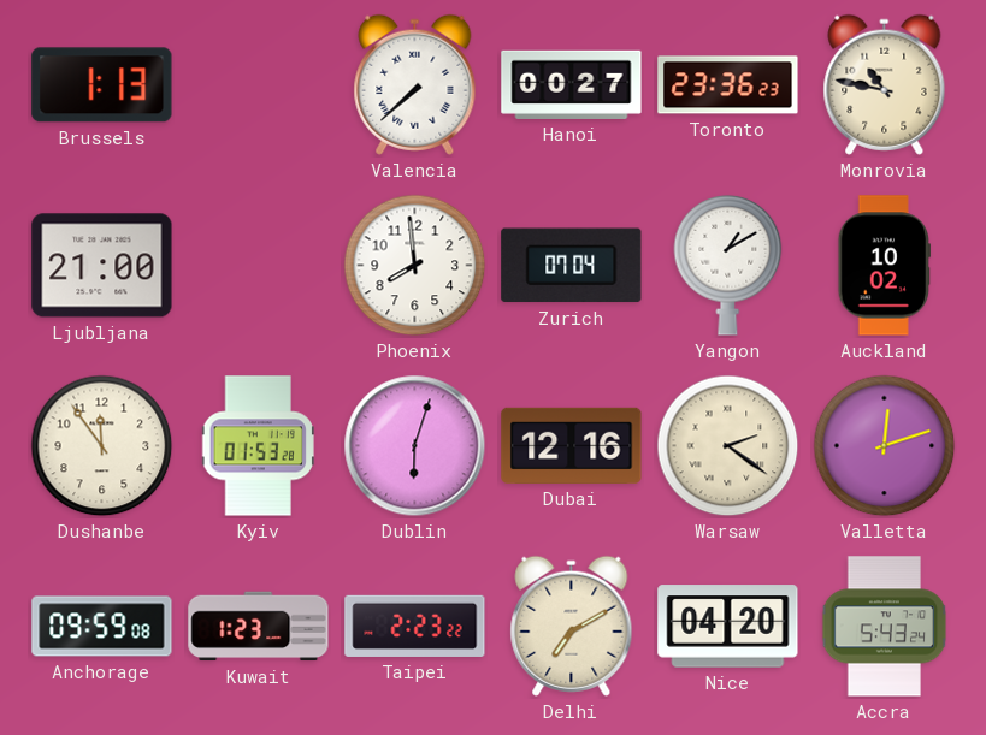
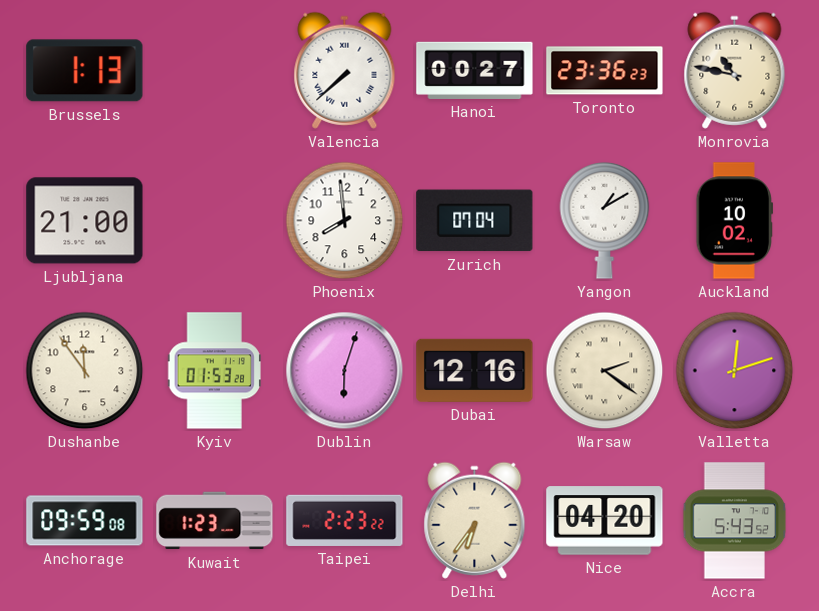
Delhi: 7:10 -> 6:36
Accra: 5:43:24 -> 5:43:52
